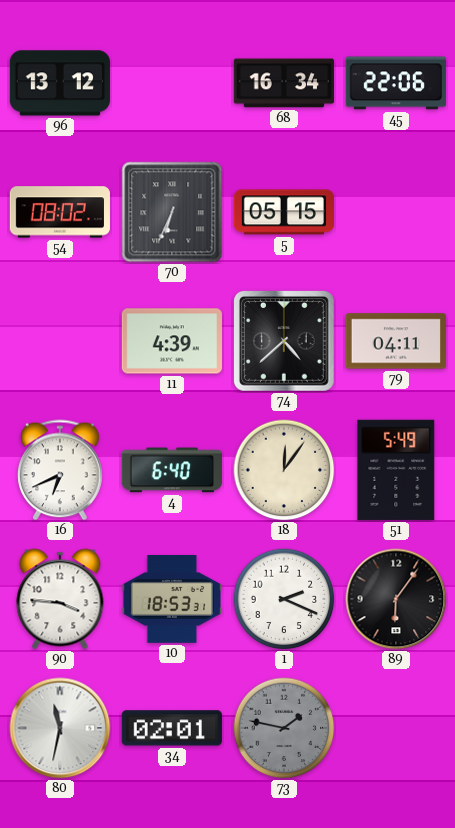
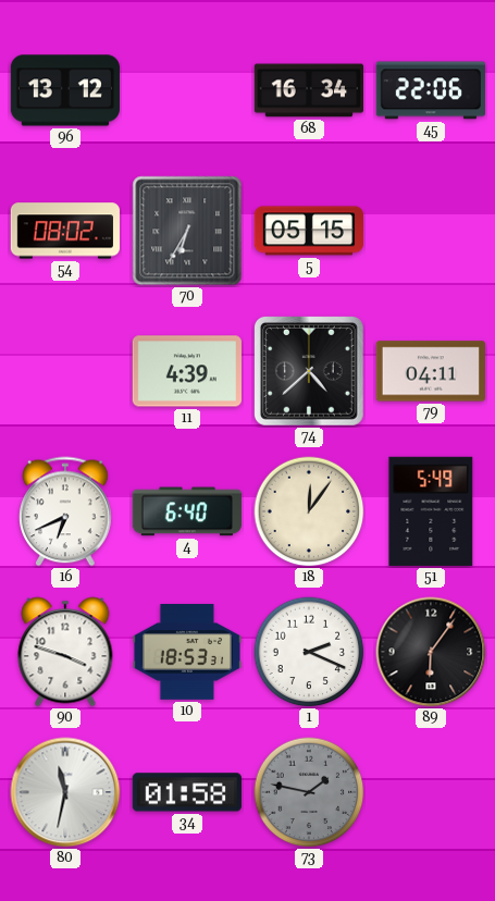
70: 6:34 -> 6:35
90: 3:46 -> 3:48
34: 02:01 -> 01:58
